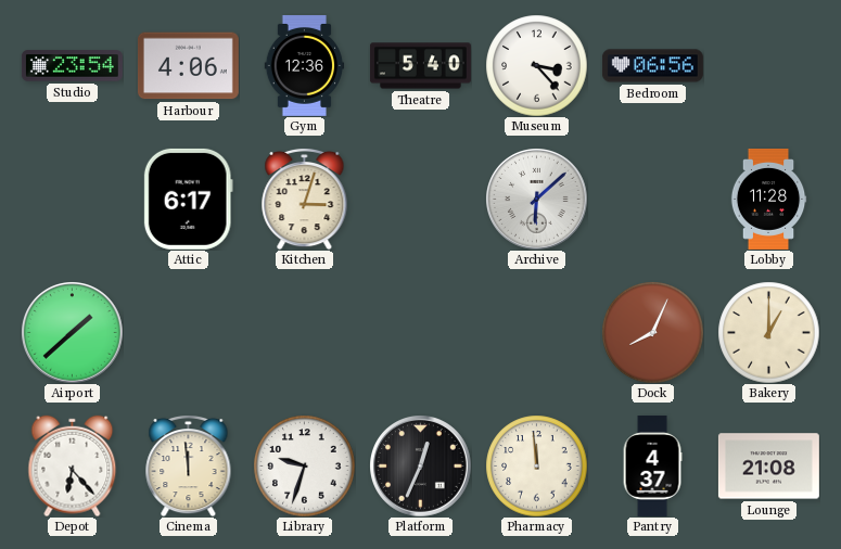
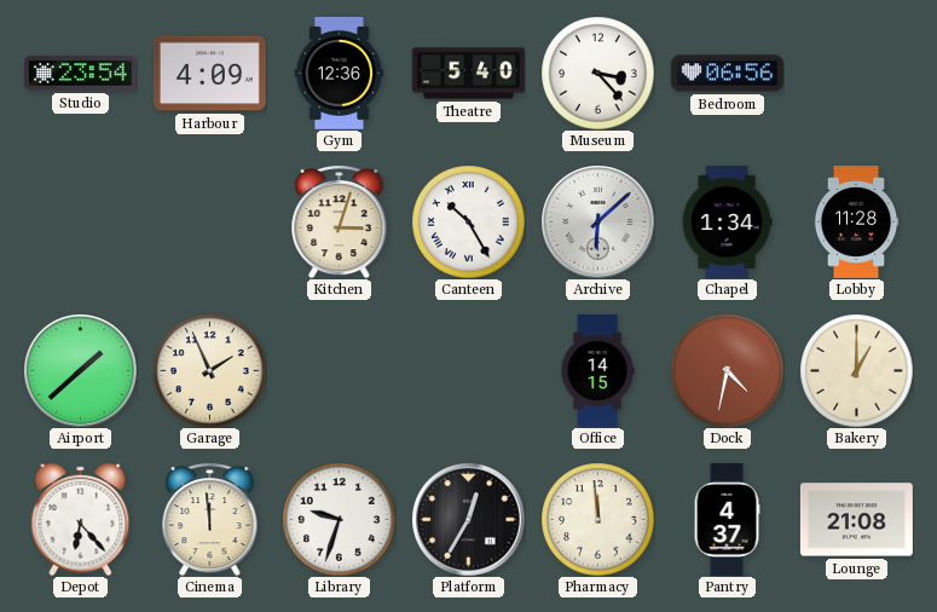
Harbour: 4:06 -> 4:09
Attic: 6:17 -> none
Canteen: none -> 10:25
Chapel: none -> 1:34
Garage: none -> 1:56
Office: none -> 14:15
Dock: 8:04 -> 4:32
Platform: 12:34 -> 12:35
